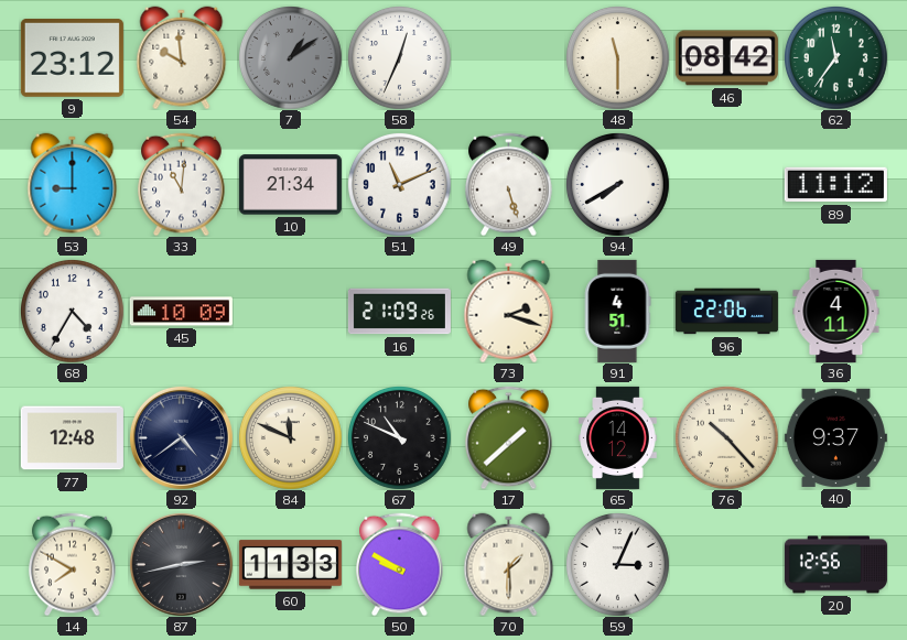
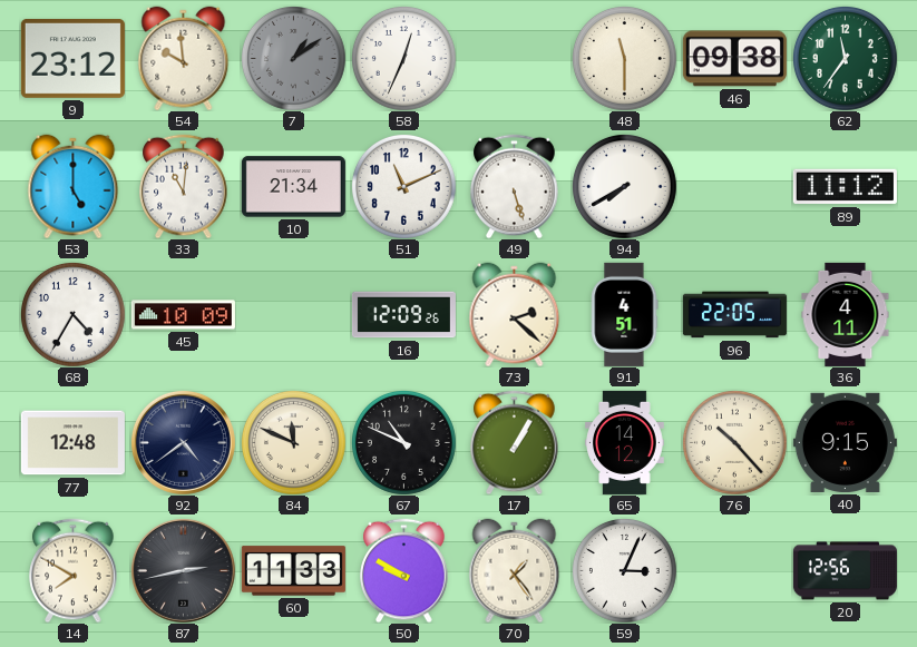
46: 08:42 -> 09:38
53: 9:00 -> 5:00
16: 21:09 -> 12:09
73: 2:18 -> 2:22
96: 22:06 -> 22:05
17: 1:38 -> 1:05
40: 9:37 -> 9:15
70: 1:30 -> 1:24
